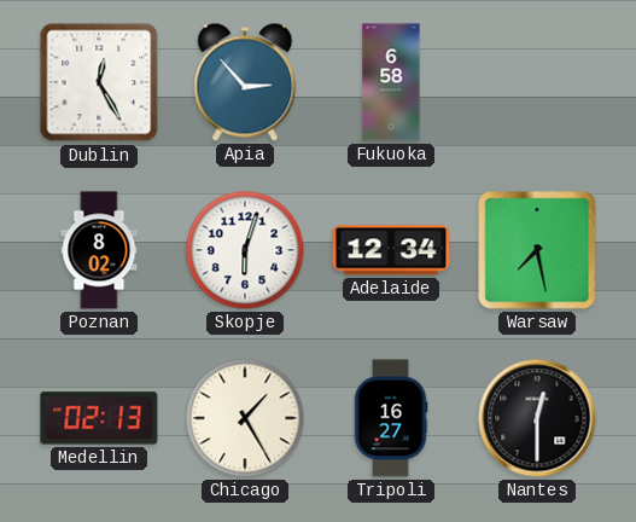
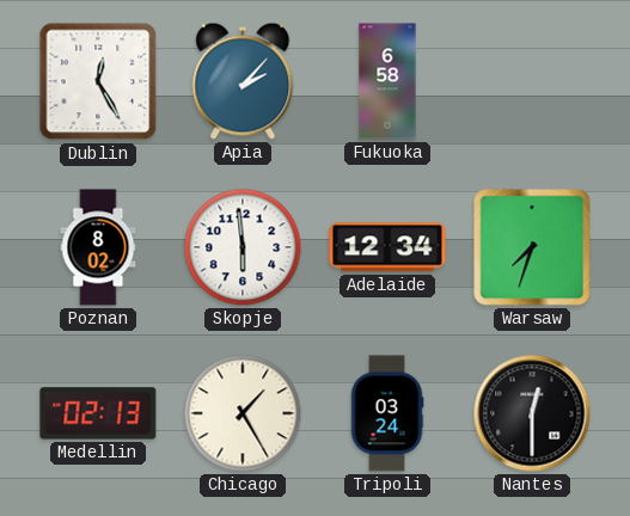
Apia: 2:53 -> 2:07
Skopje: 6:03 -> 5:59
Warsaw: 7:28 -> 7:33
Tripoli: 16:27 -> 03:24
